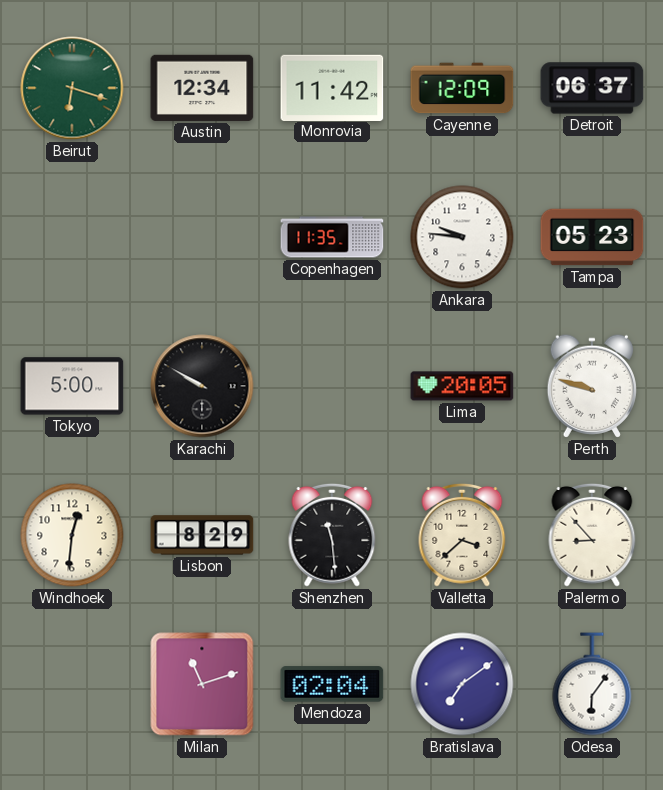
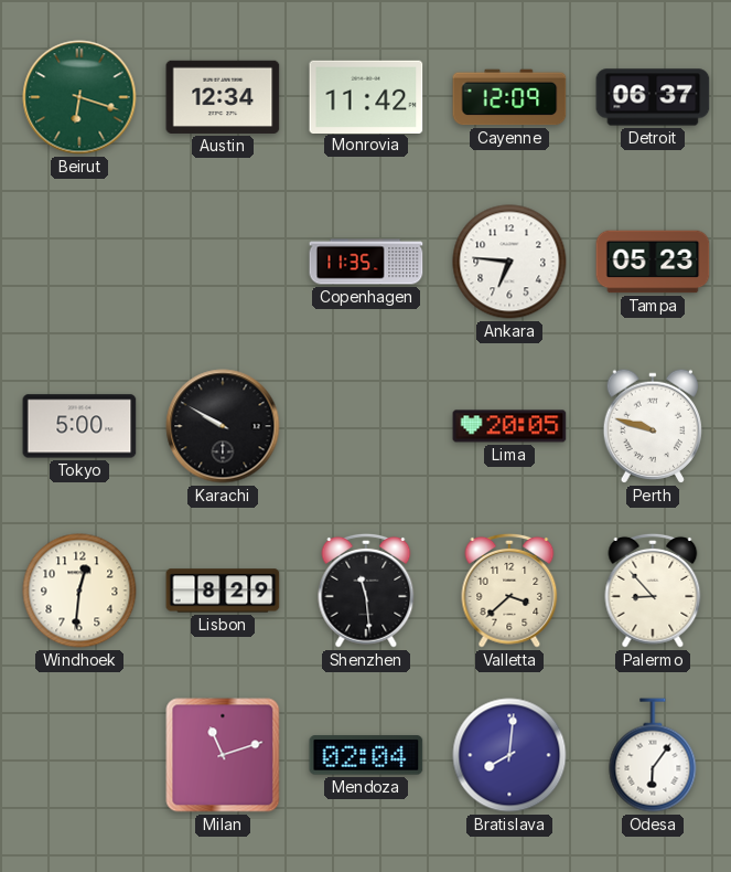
Ankara: 9:46 -> 6:46
Bratislava: 7:09 -> 8:01
